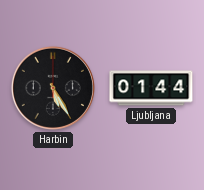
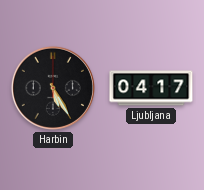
Ljubljana: 01:44 -> 04:17
